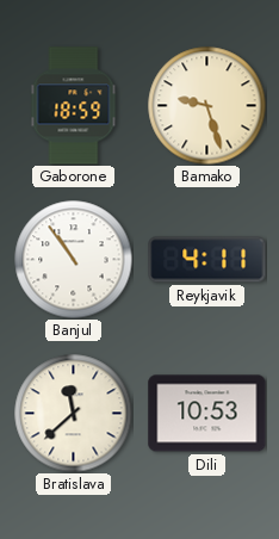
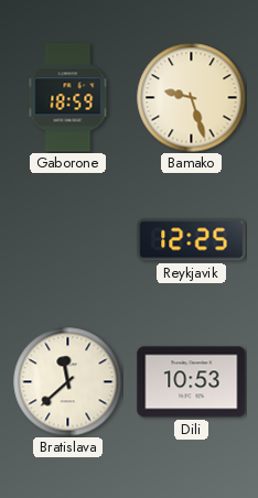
Banjul: 10:54 -> none
Reykjavik: 4:11 -> 12:25
